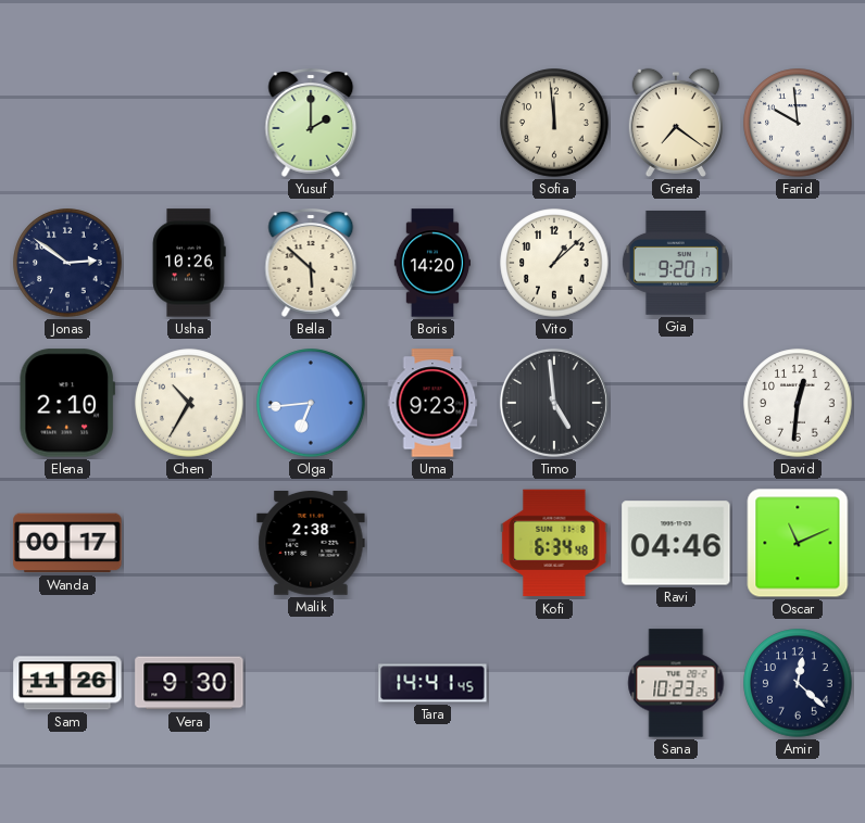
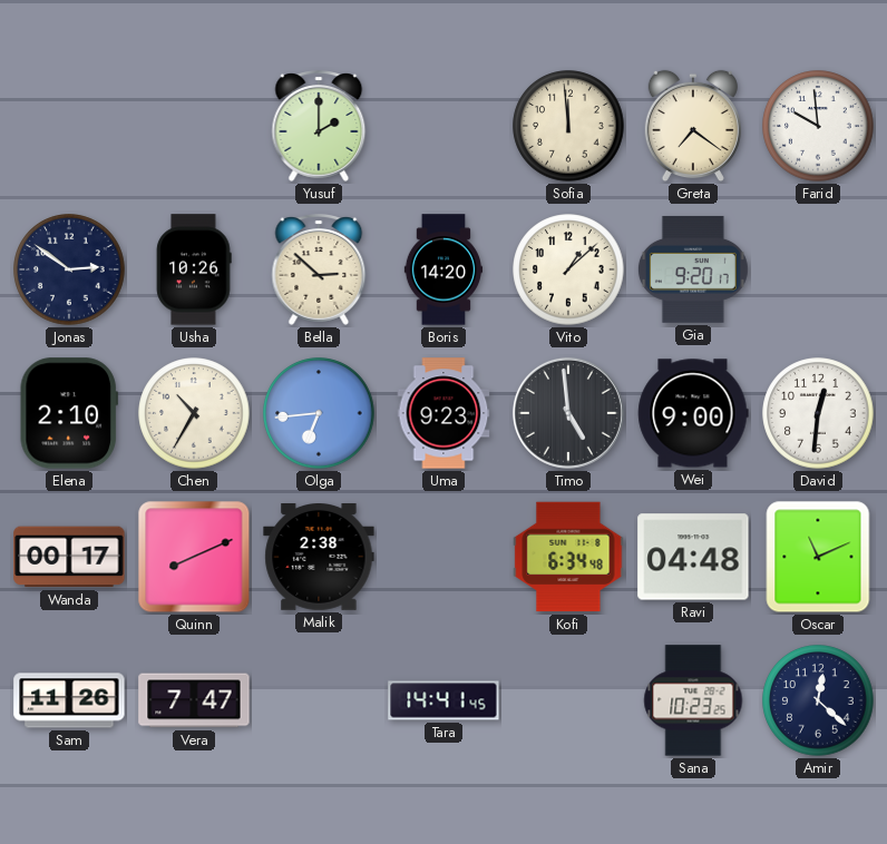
Bella: 5:52 -> 2:52
Wei: none -> 9:00
Quinn: none -> 8:11
Ravi: 04:46 -> 04:48
Vera: 9:30 -> 7:47
